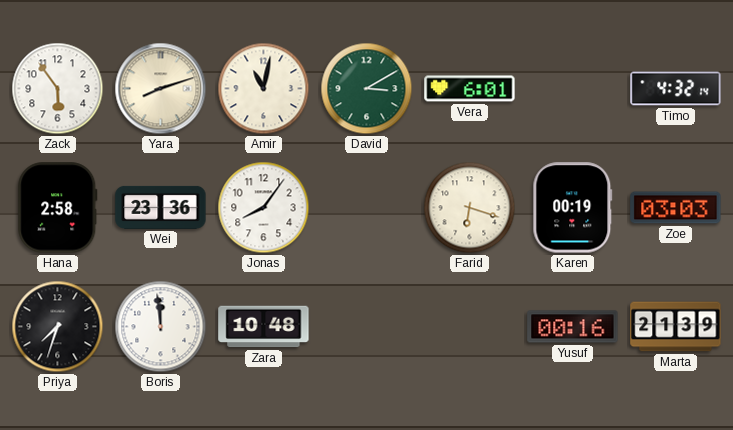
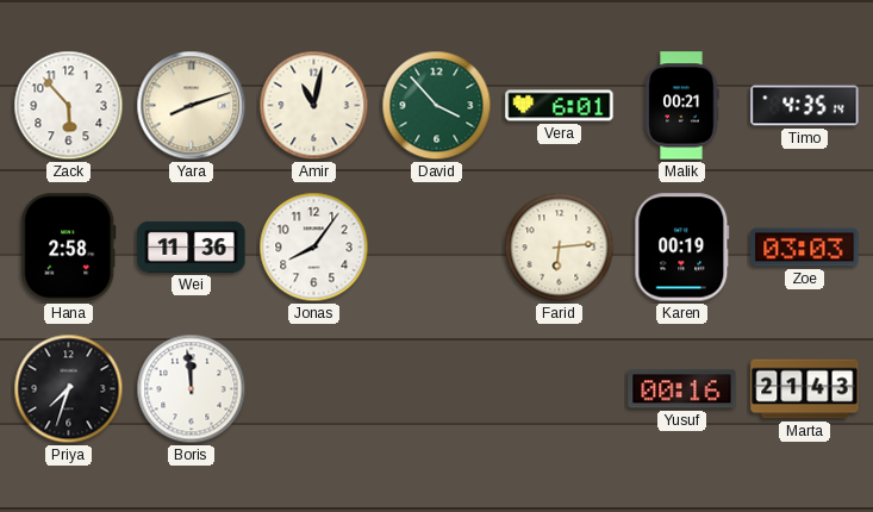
Zack: 5:54 -> 5:53
David: 3:10 -> 3:53
Malik: none -> 00:21
Timo: 4:32 -> 4:35
Wei: 23:36 -> 11:36
Farid: 6:18 -> 6:14
Zara: 10:48 -> none
Marta: 21:39 -> 21:43
